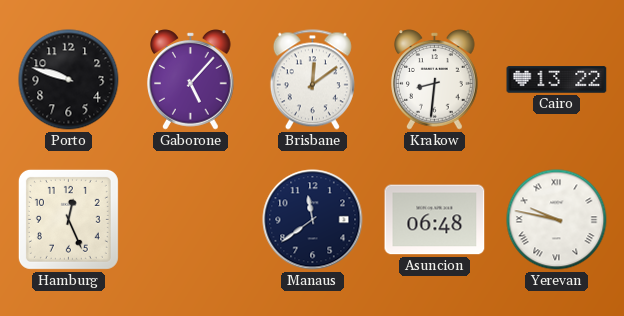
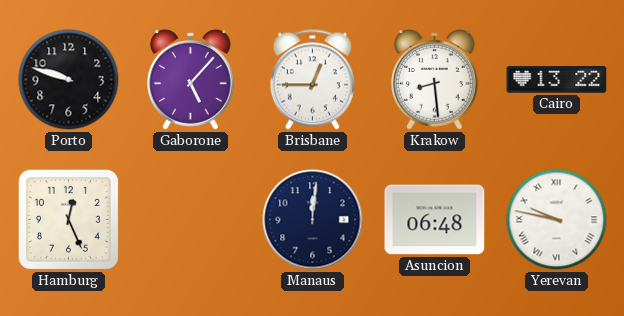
Brisbane: 12:09 -> 12:45
Krakow: 8:31 -> 8:29
Manaus: 11:39 -> 12:01
